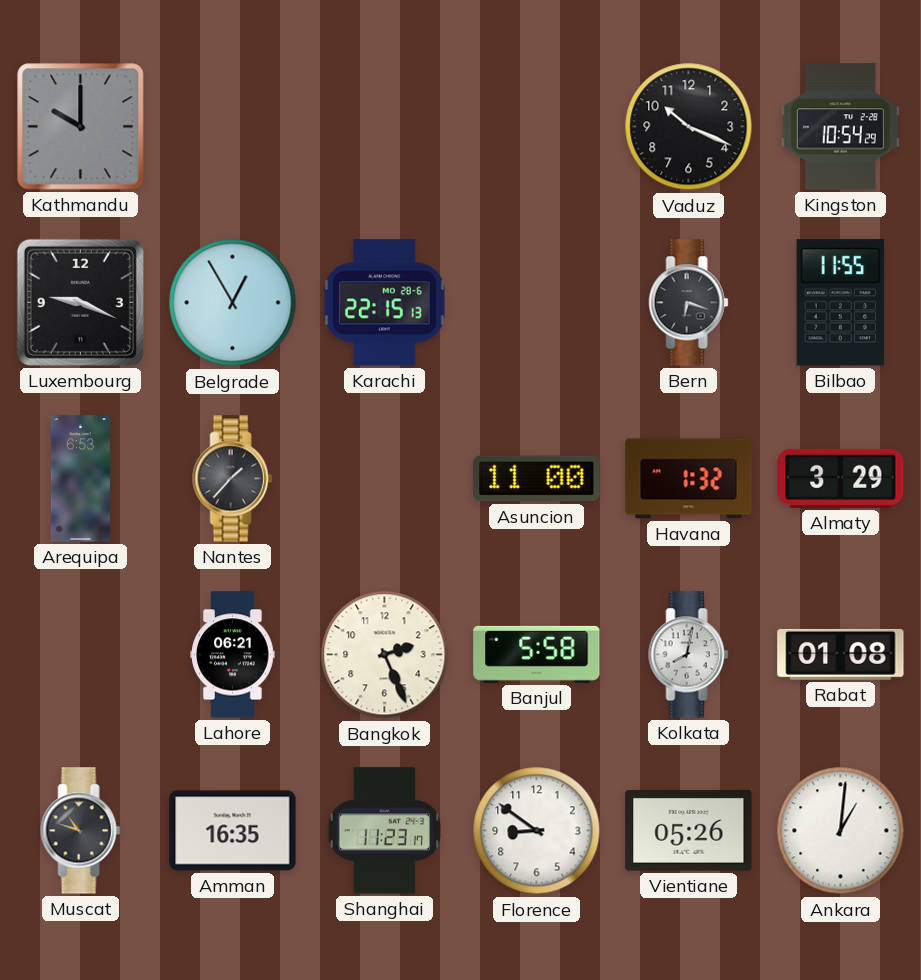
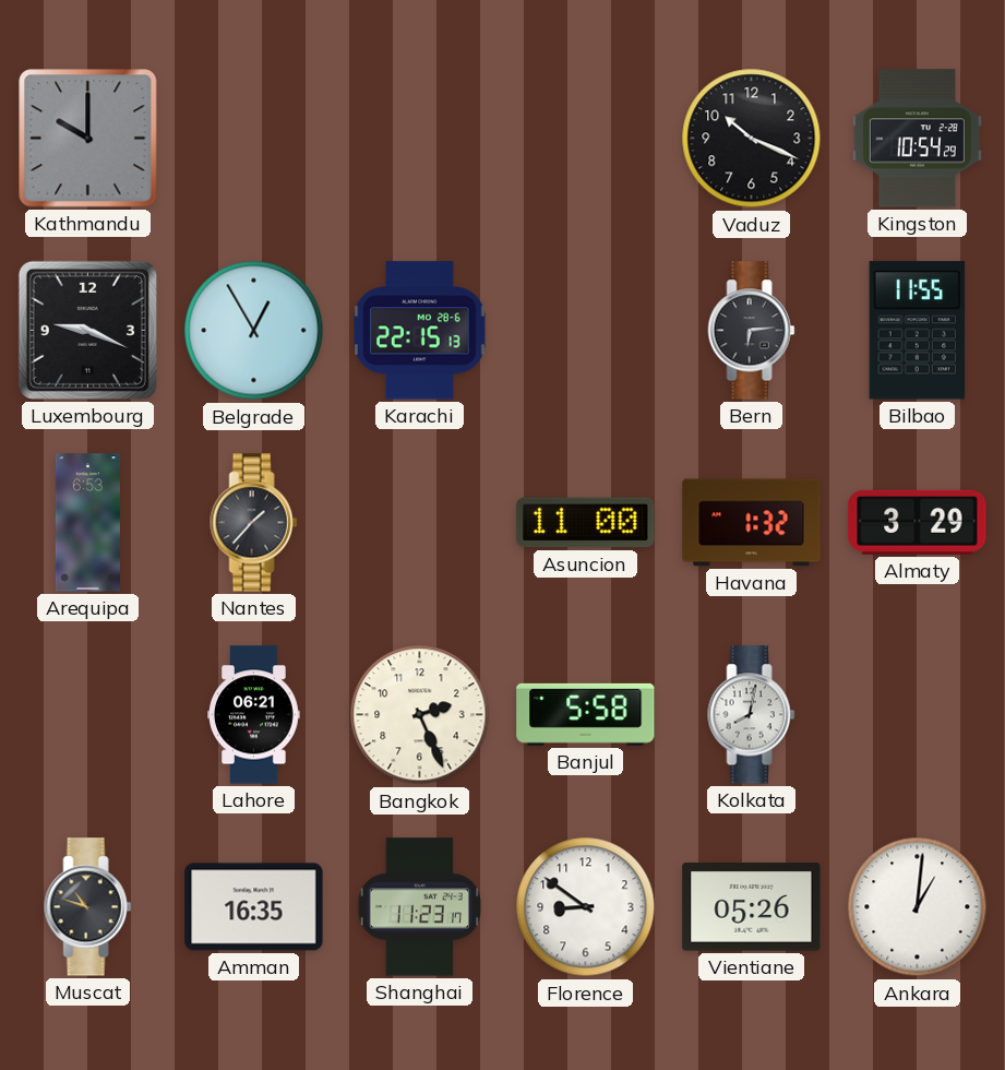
Bern: 6:18 -> 6:14
Rabat: 01:08 -> none
